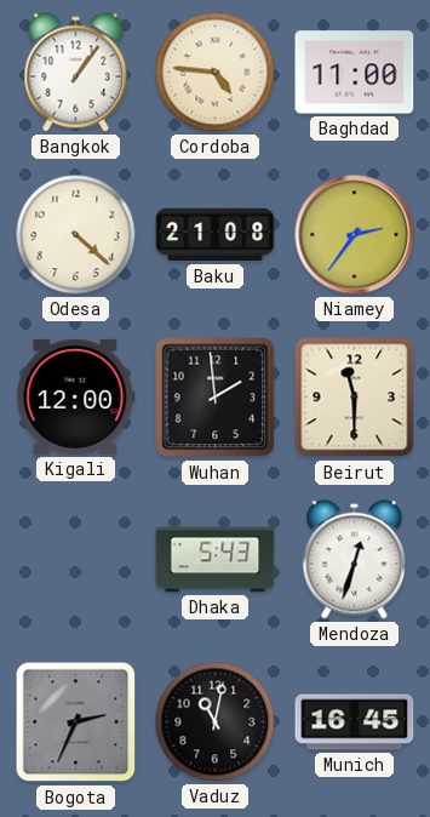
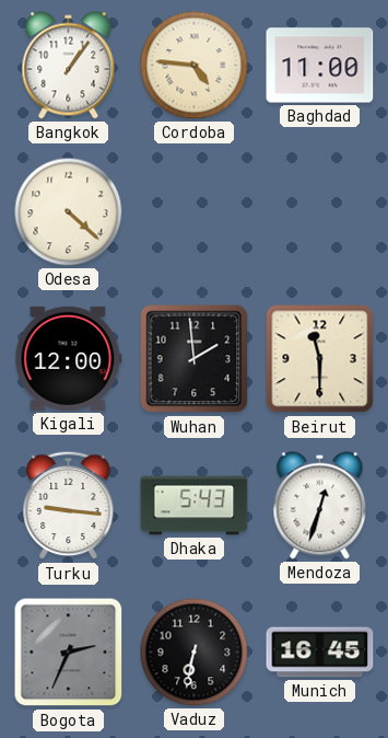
Baku: 21:08 -> none
Niamey: 2:36 -> none
Turku: none -> 9:16
Vaduz: 11:02 -> 6:32
